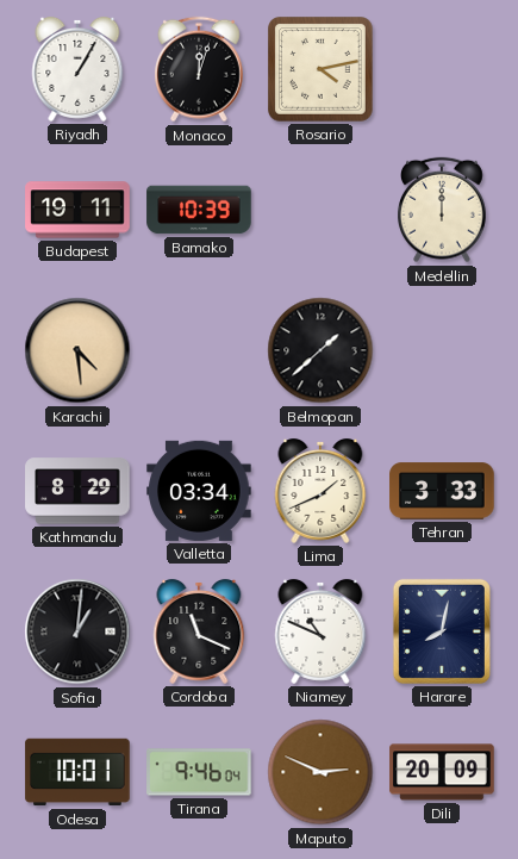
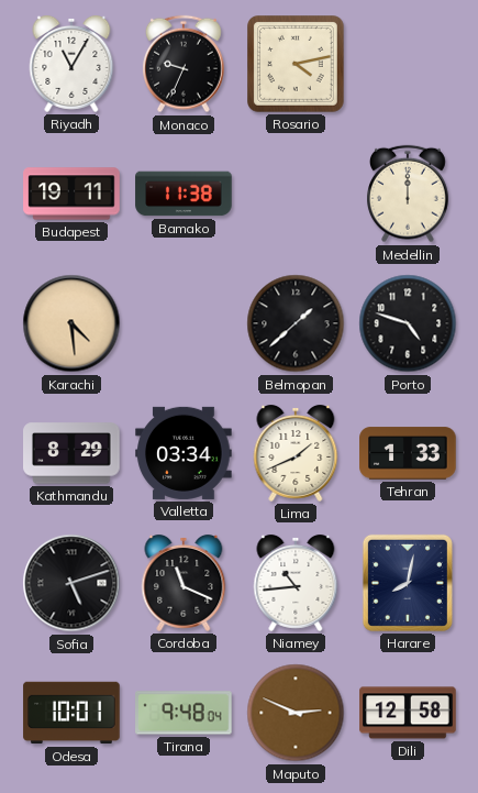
Riyadh: 1:05 -> 11:05
Monaco: 12:03 -> 9:34
Bamako: 10:39 -> 11:38
Porto: none -> 4:48
Tehran: 3:33 -> 1:33
Sofia: 1:01 -> 5:12
Niamey: 10:49 -> 10:44
Tirana: 9:46 -> 9:48
Dili: 20:09 -> 12:58
